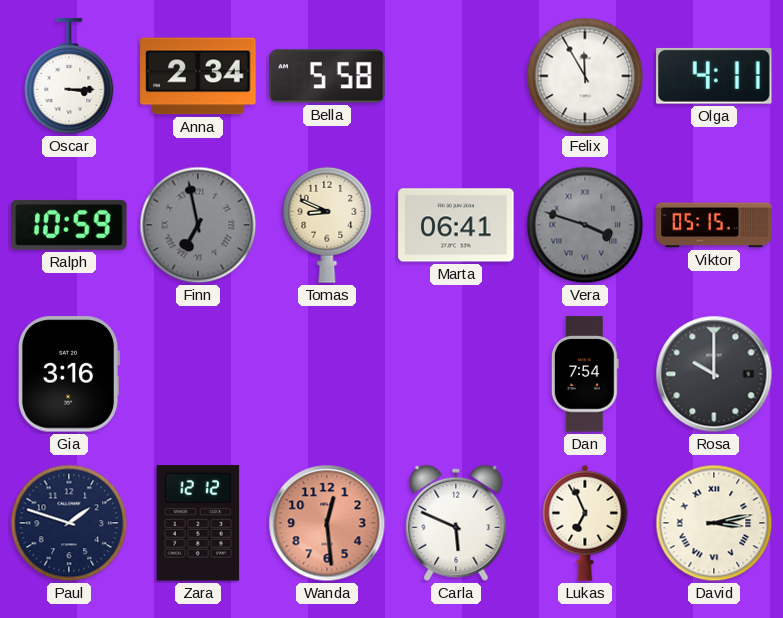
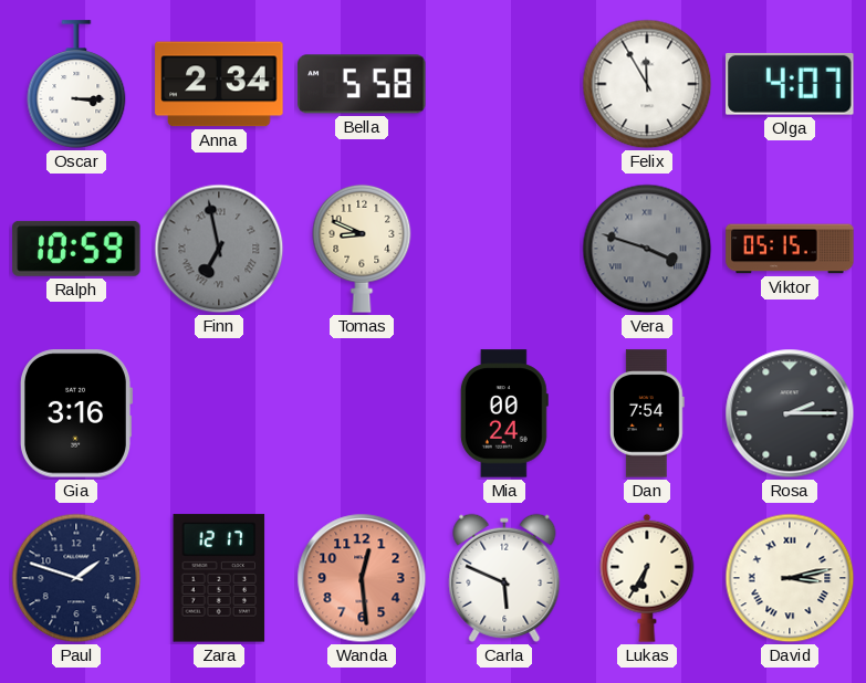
Olga: 4:11 -> 4:07
Marta: 06:41 -> none
Mia: none -> 00:24
Rosa: 10:00 -> 2:15
Zara: 12:12 -> 12:17
Lukas: 6:56 -> 6:35
